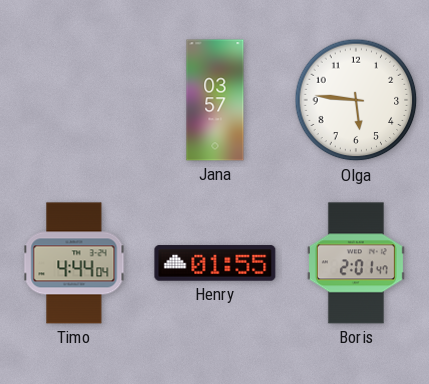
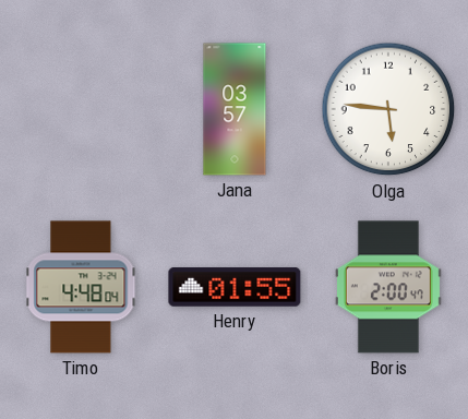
Timo: 4:44 -> 4:48
Boris: 2:01 -> 2:00
